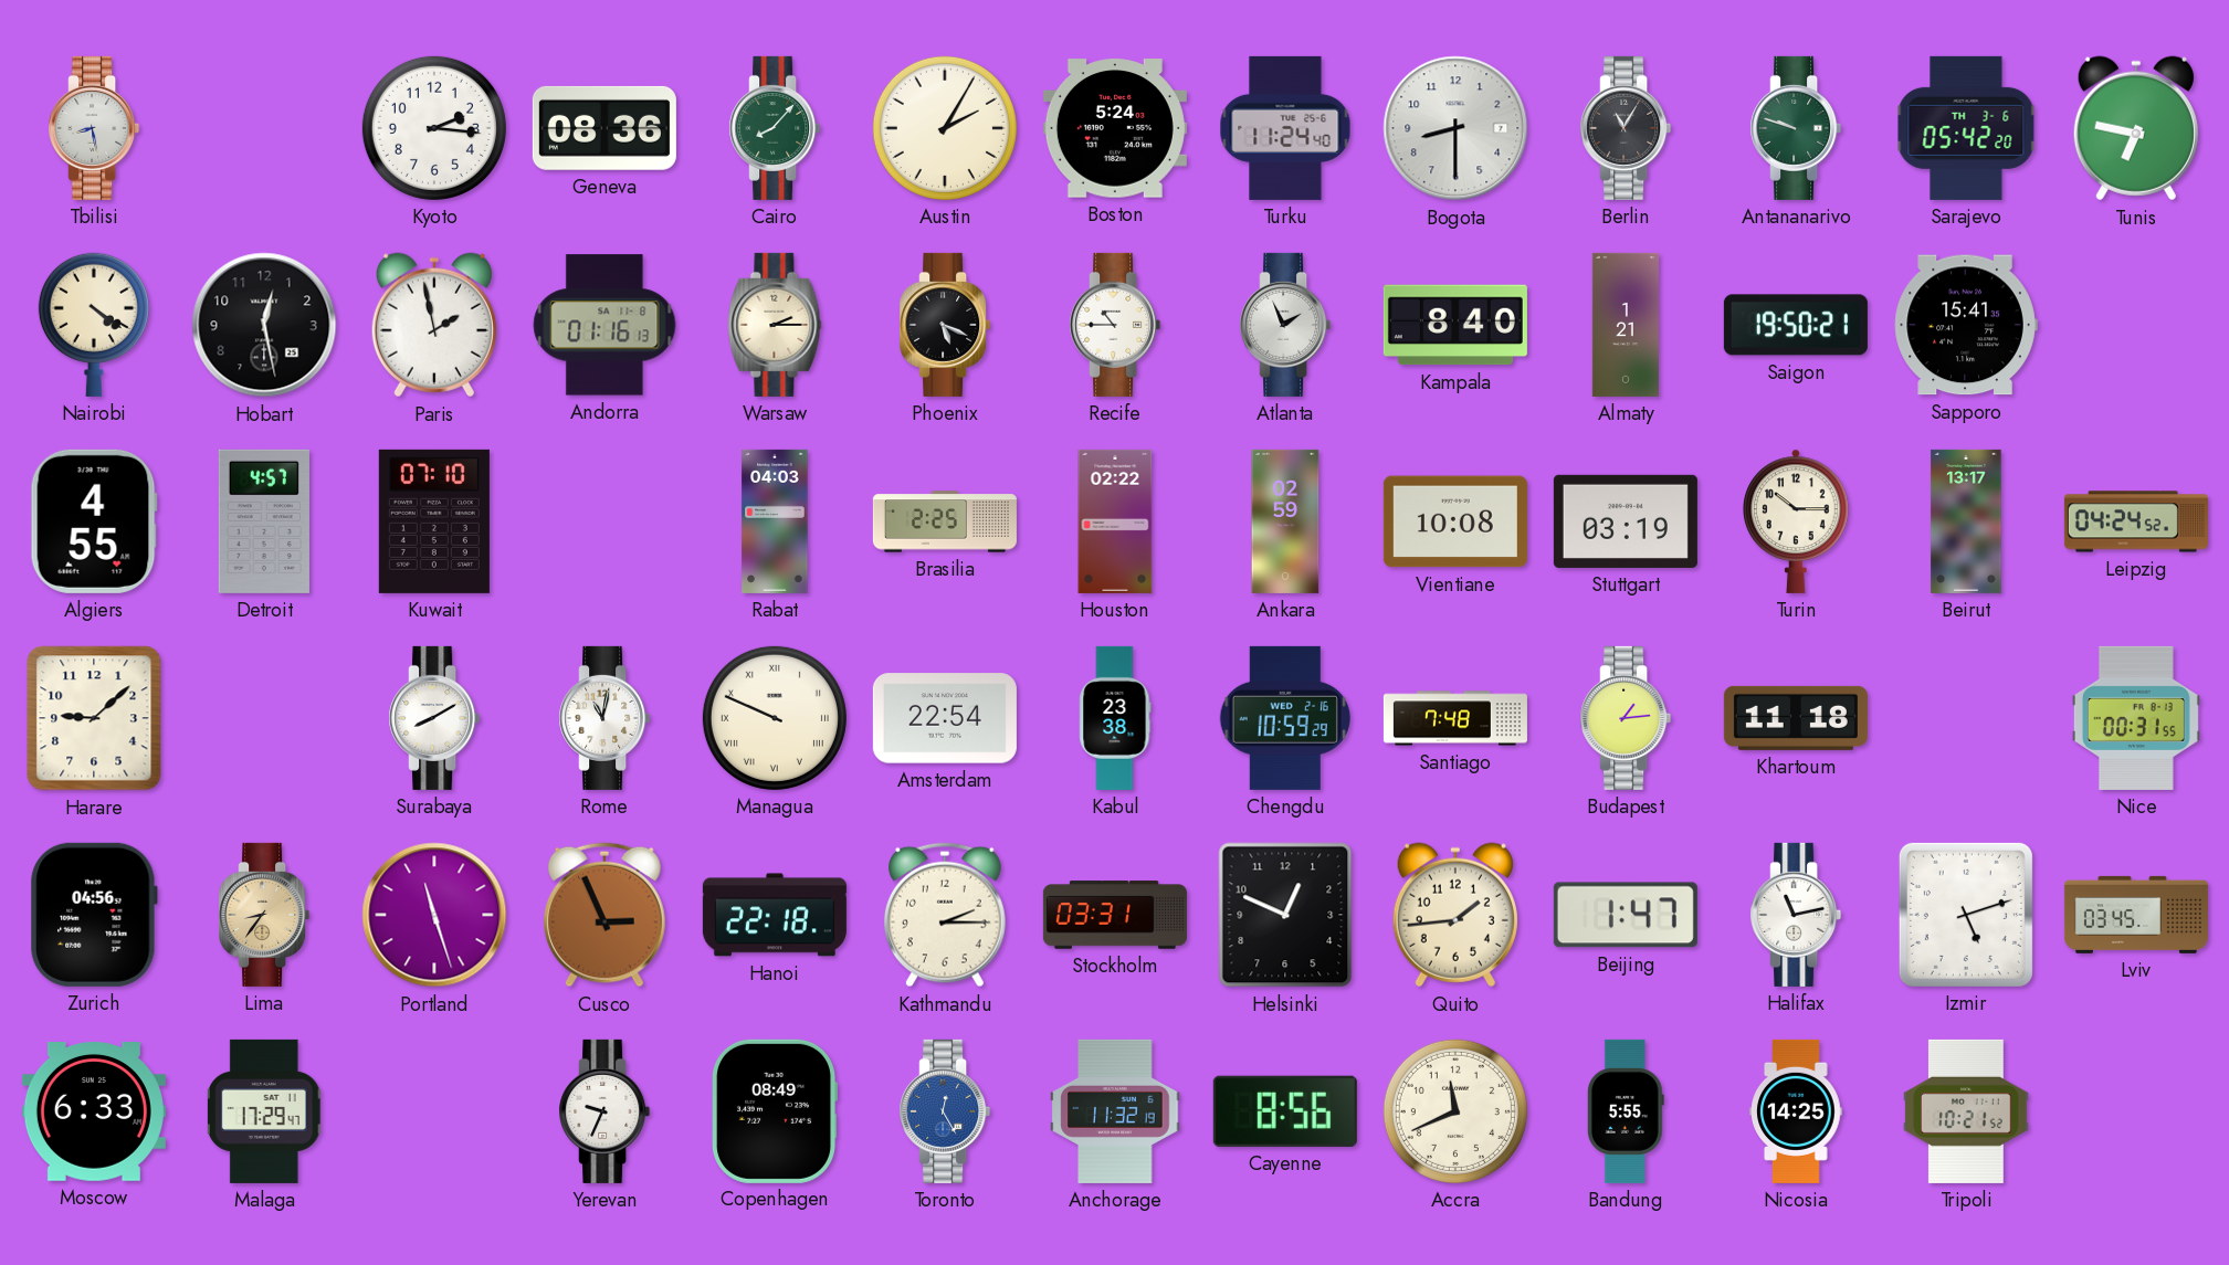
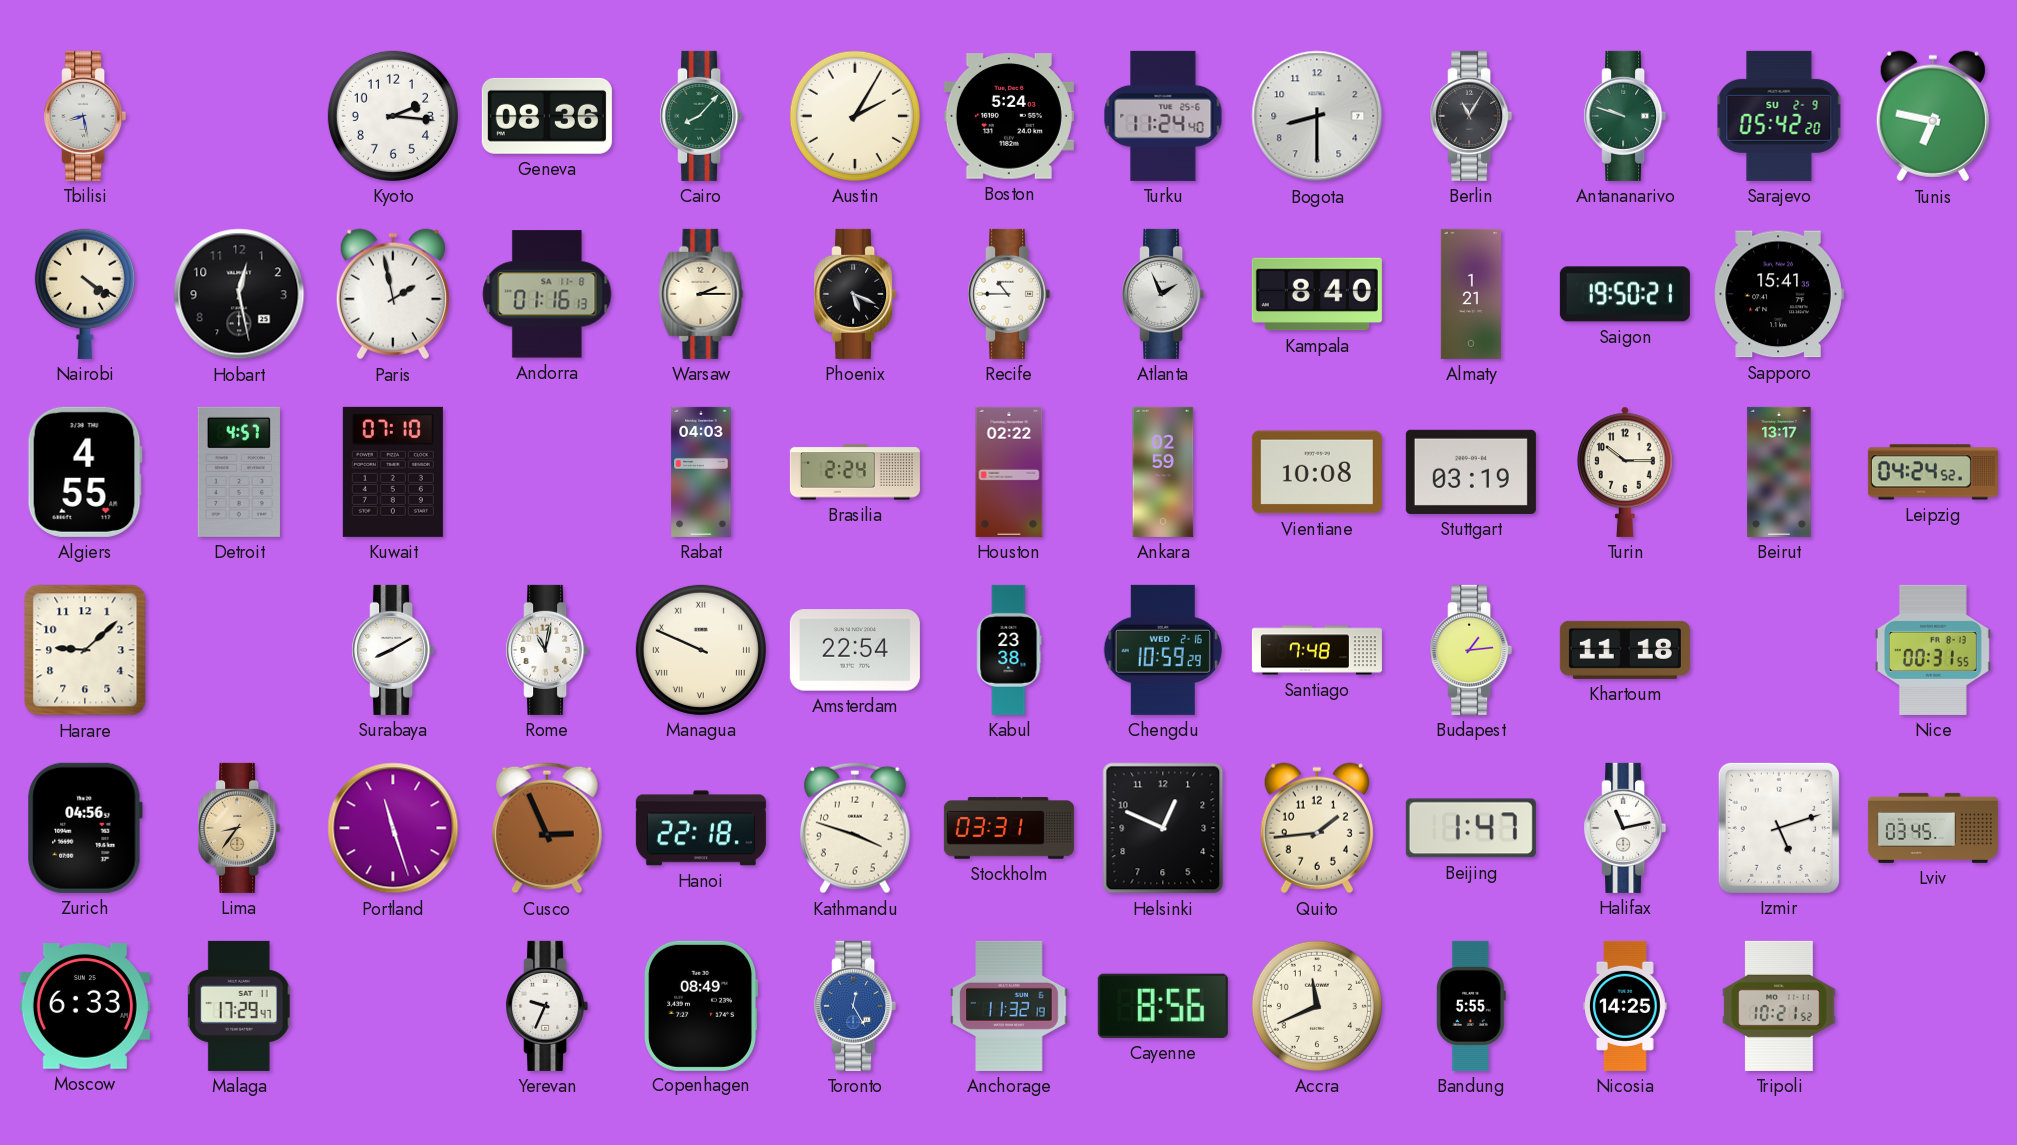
Sarajevo date: TH 3-6 -> SU 2-9
Brasilia: 2:25 -> 2:24
Kathmandu: 2:15 -> 3:48
